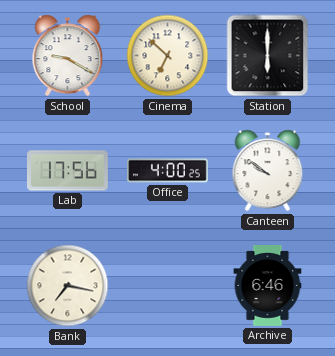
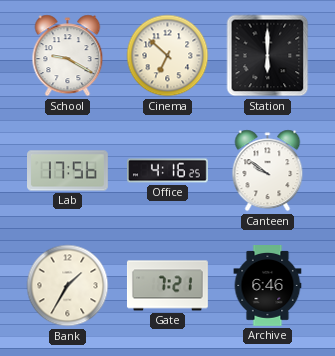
Office: 4:00 -> 4:16
Bank: 7:17 -> 1:35
Gate: none -> 7:21
